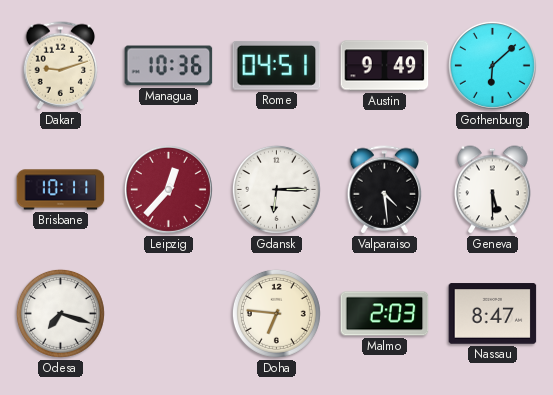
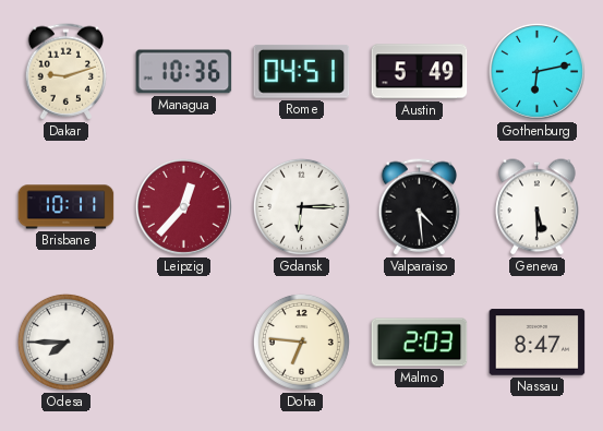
Austin: 9:49 -> 5:49
Gothenburg: 6:08 -> 6:13
Odesa: 7:18 -> 7:45
